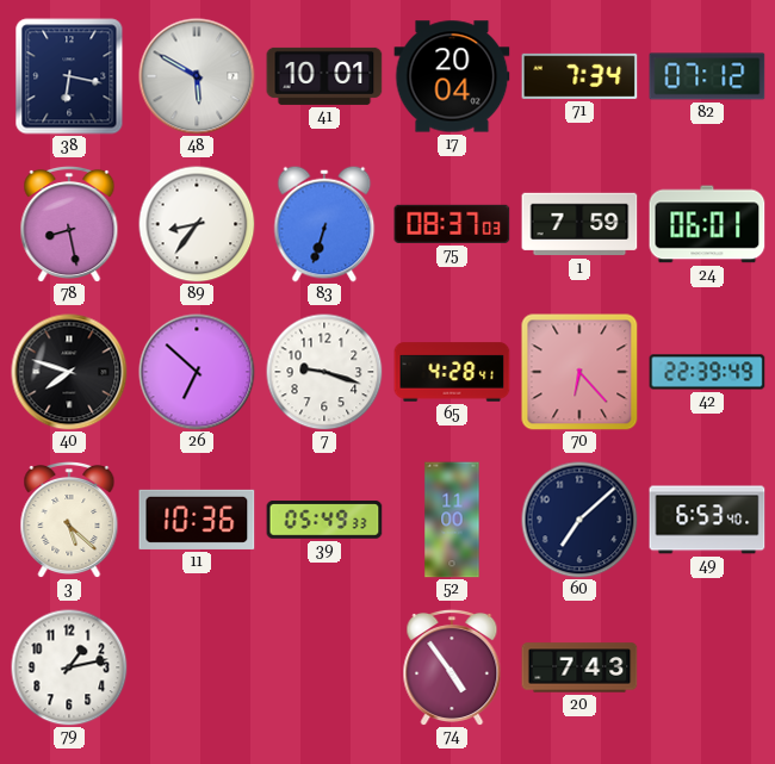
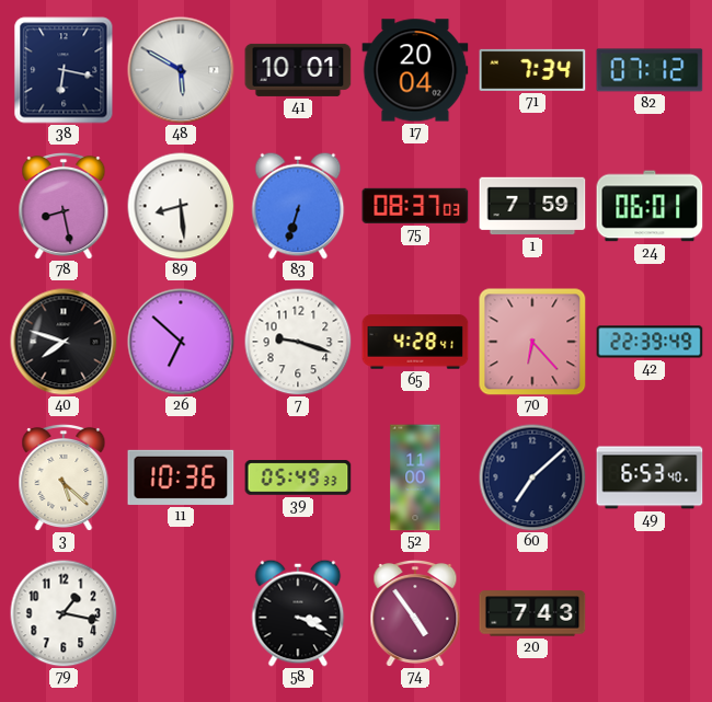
89: 8:36 -> 8:29
79: 1:13 -> 1:17
58: none -> 3:19
